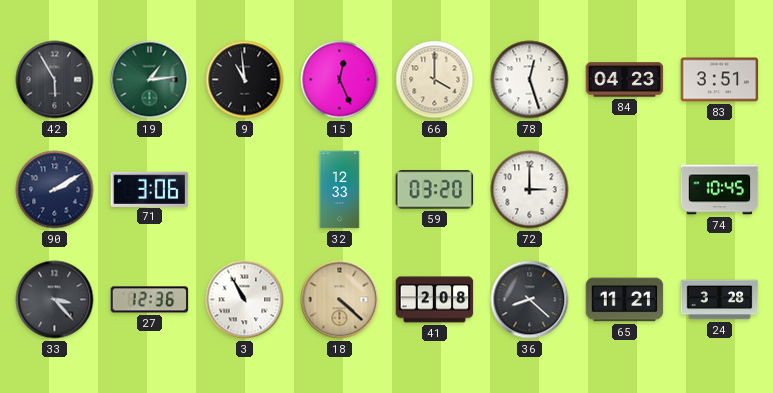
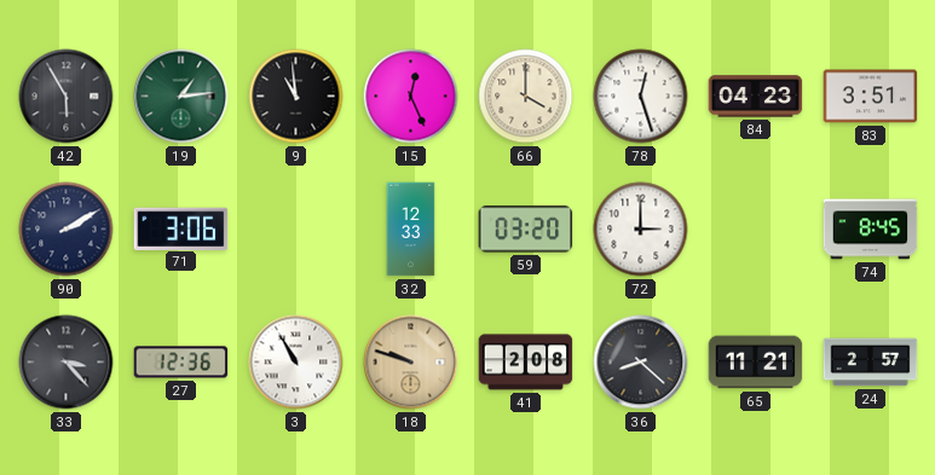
74: 10:45 -> 8:45
18: 4:22 -> 9:48
24: 3:28 -> 2:57
